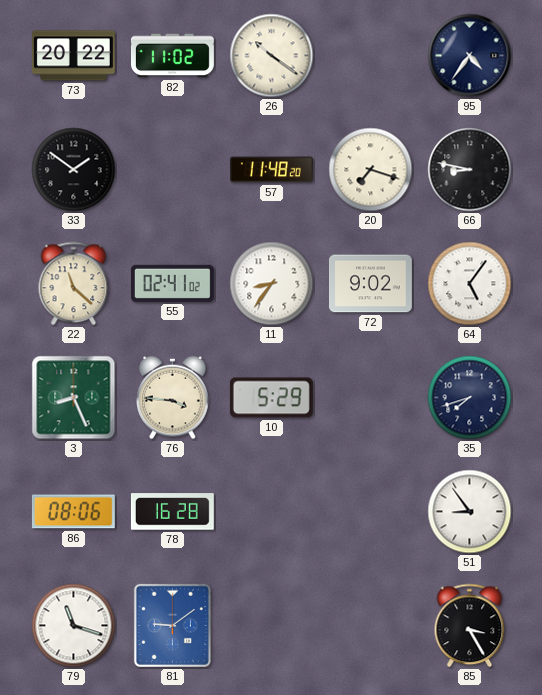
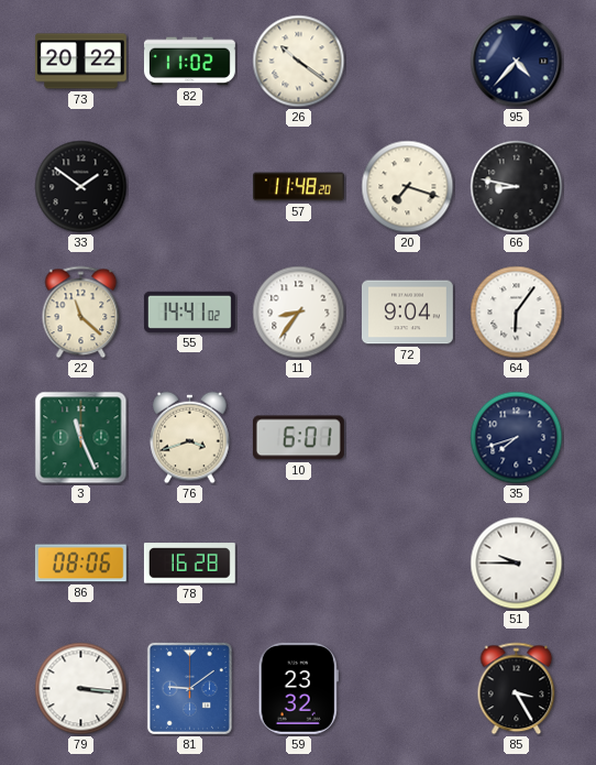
95: 4:36 -> 4:37
55: 02:41 -> 14:41
72: 9:02 -> 9:04
64: 5:06 -> 6:06
3: 8:26 -> 11:26
76: 3:46 -> 3:42
10: 5:29 -> 6:01
51: 8:54 -> 9:45
79: 11:18 -> 3:16
59: none -> 23:32
